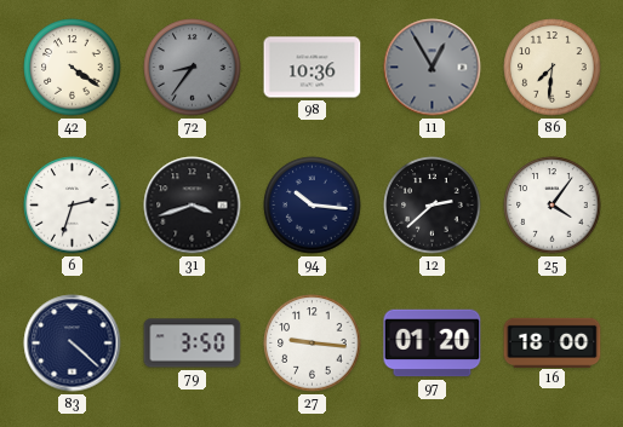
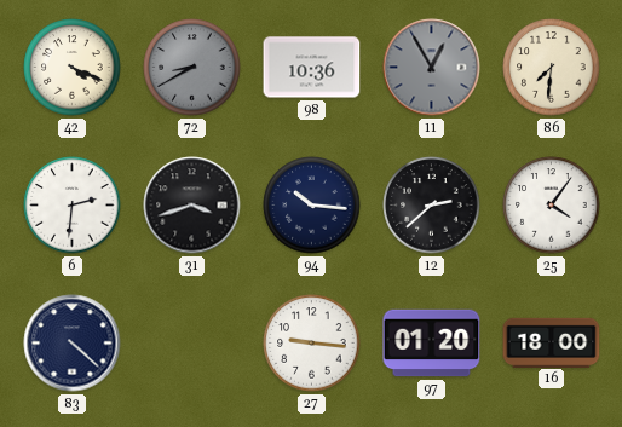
42: 4:21 -> 4:19
72: 8:36 -> 8:40
6: 2:33 -> 2:31
79: 3:50 -> none
